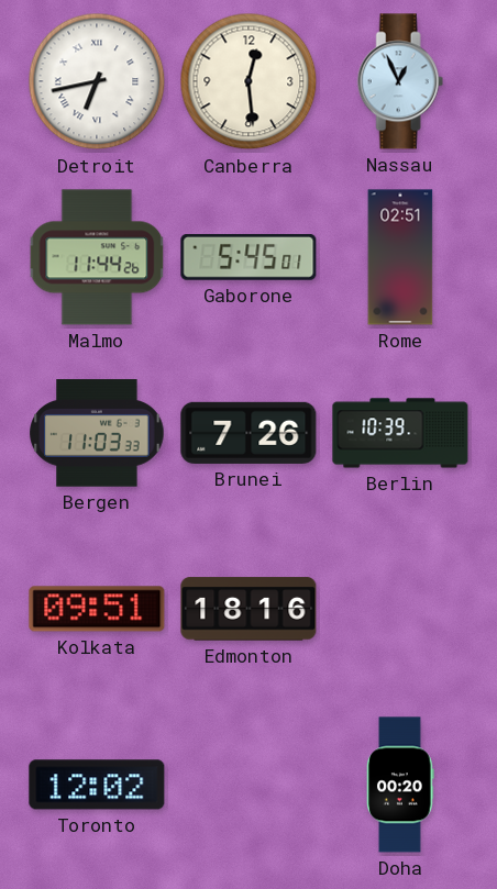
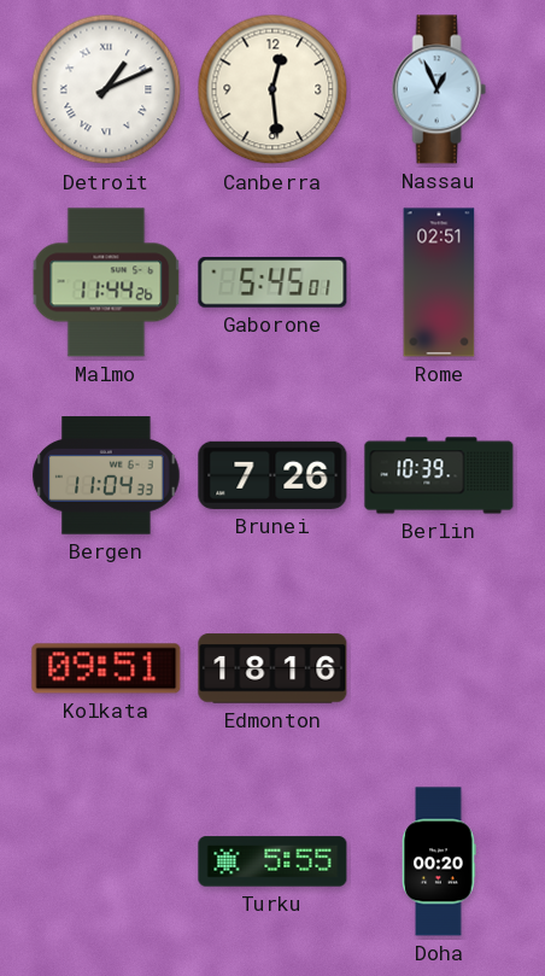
Detroit: 6:43 -> 1:11
Bergen: 11:03 -> 11:04
Toronto: 12:02 -> none
Turku: none -> 5:55
